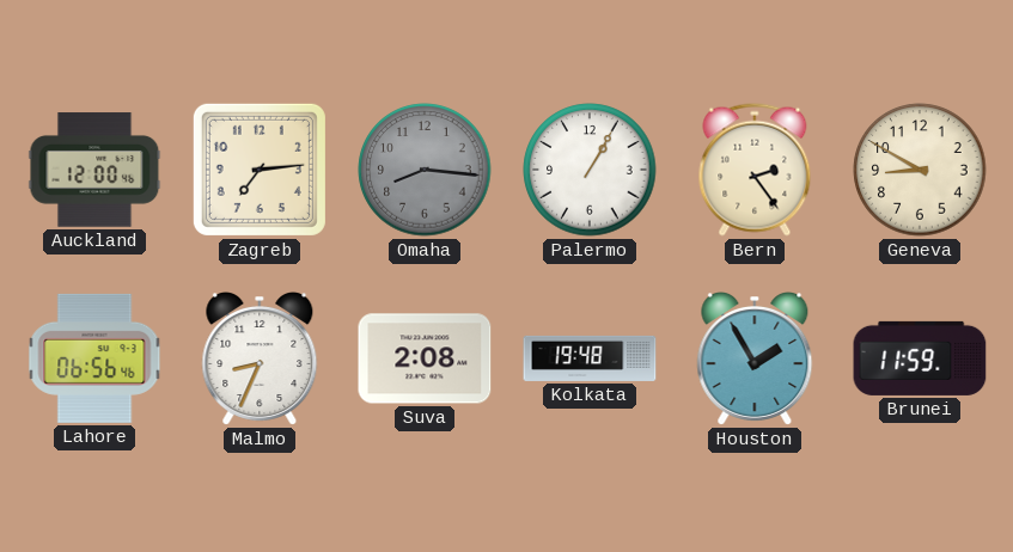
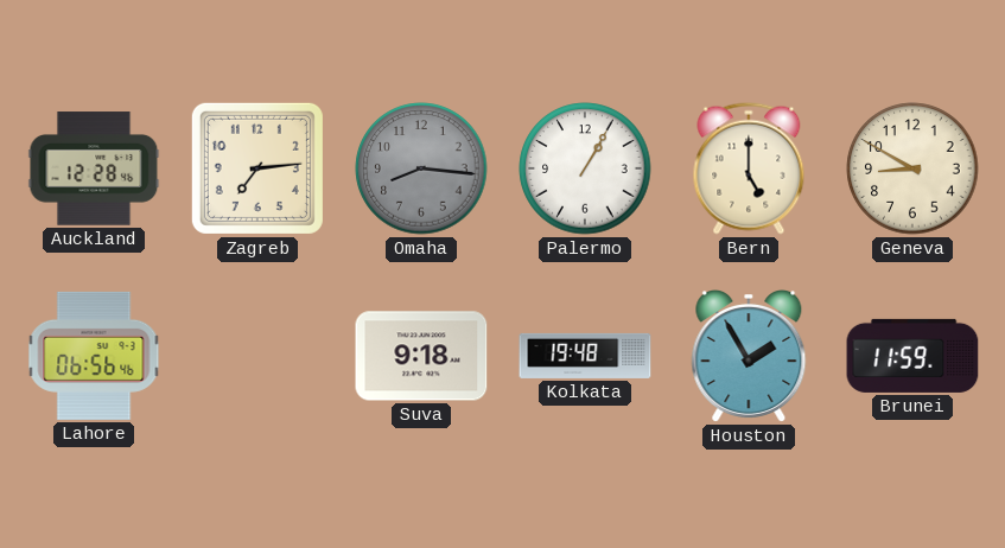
Auckland: 12:00 -> 12:28
Bern: 2:24 -> 5:00
Malmo: 8:34 -> none
Suva: 2:08 -> 9:18
